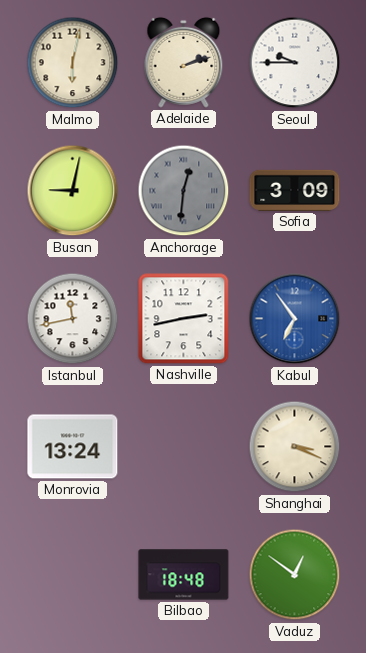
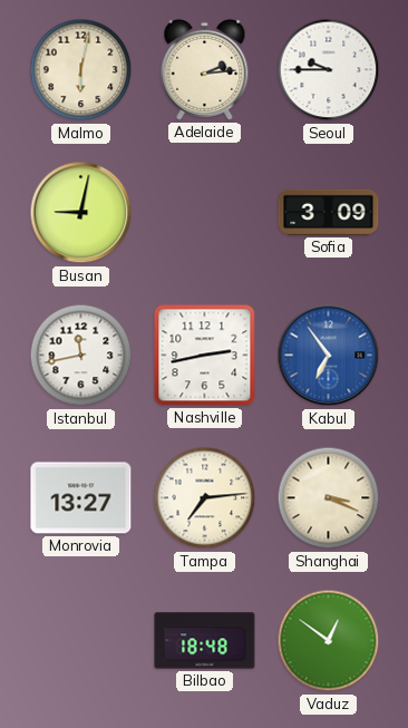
Adelaide: 2:12 -> 2:14
Anchorage: 12:31 -> none
Monrovia: 13:24 -> 13:27
Tampa: none -> 7:14
